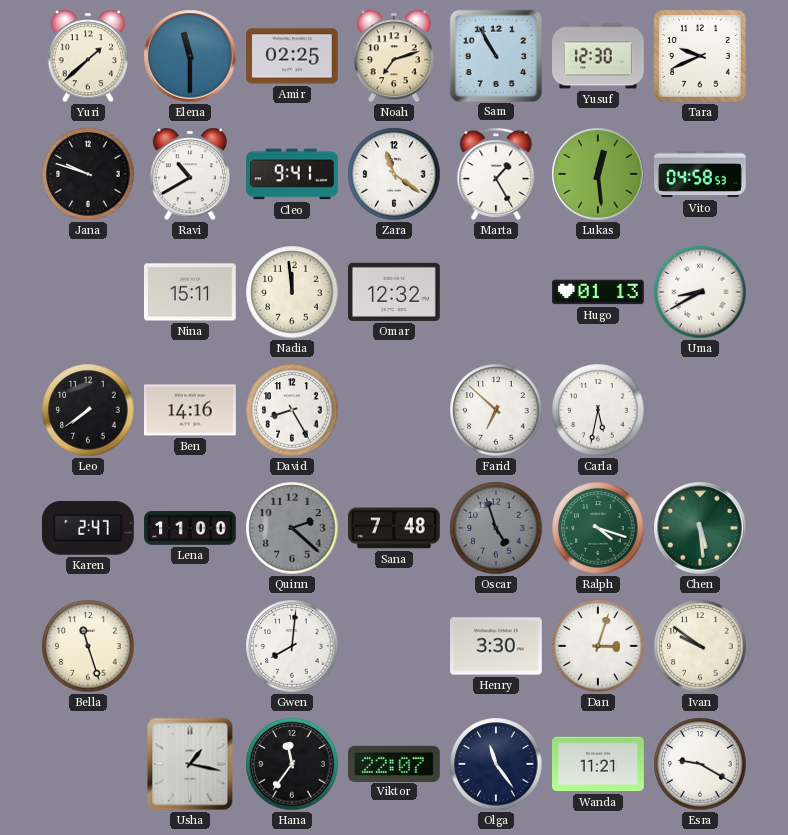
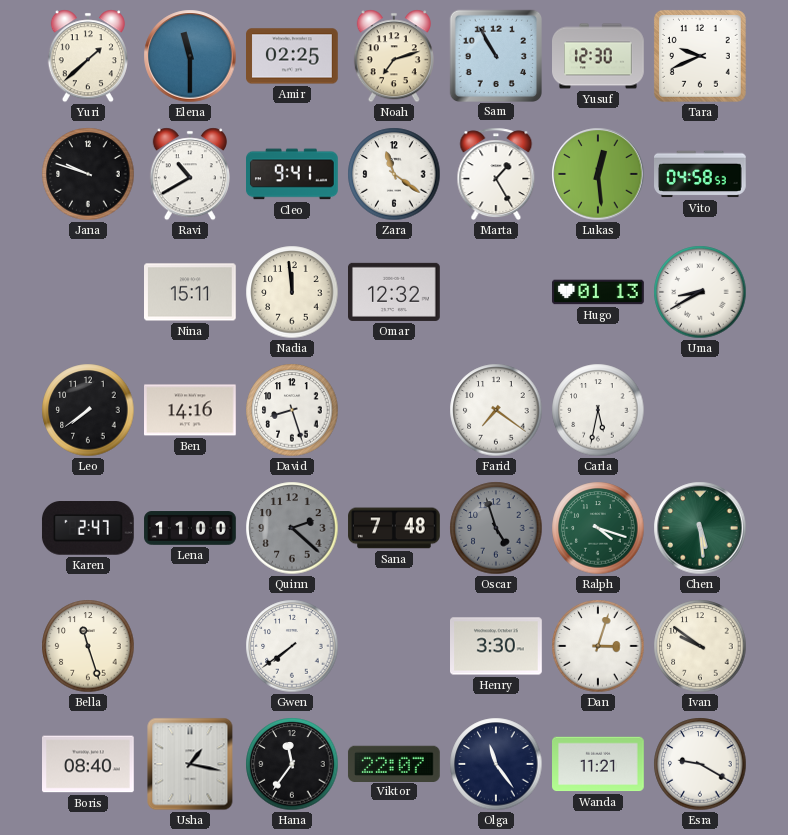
David: 8:25 -> 8:27
Farid: 6:52 -> 7:21
Gwen: 8:01 -> 7:39
Boris: none -> 08:40
